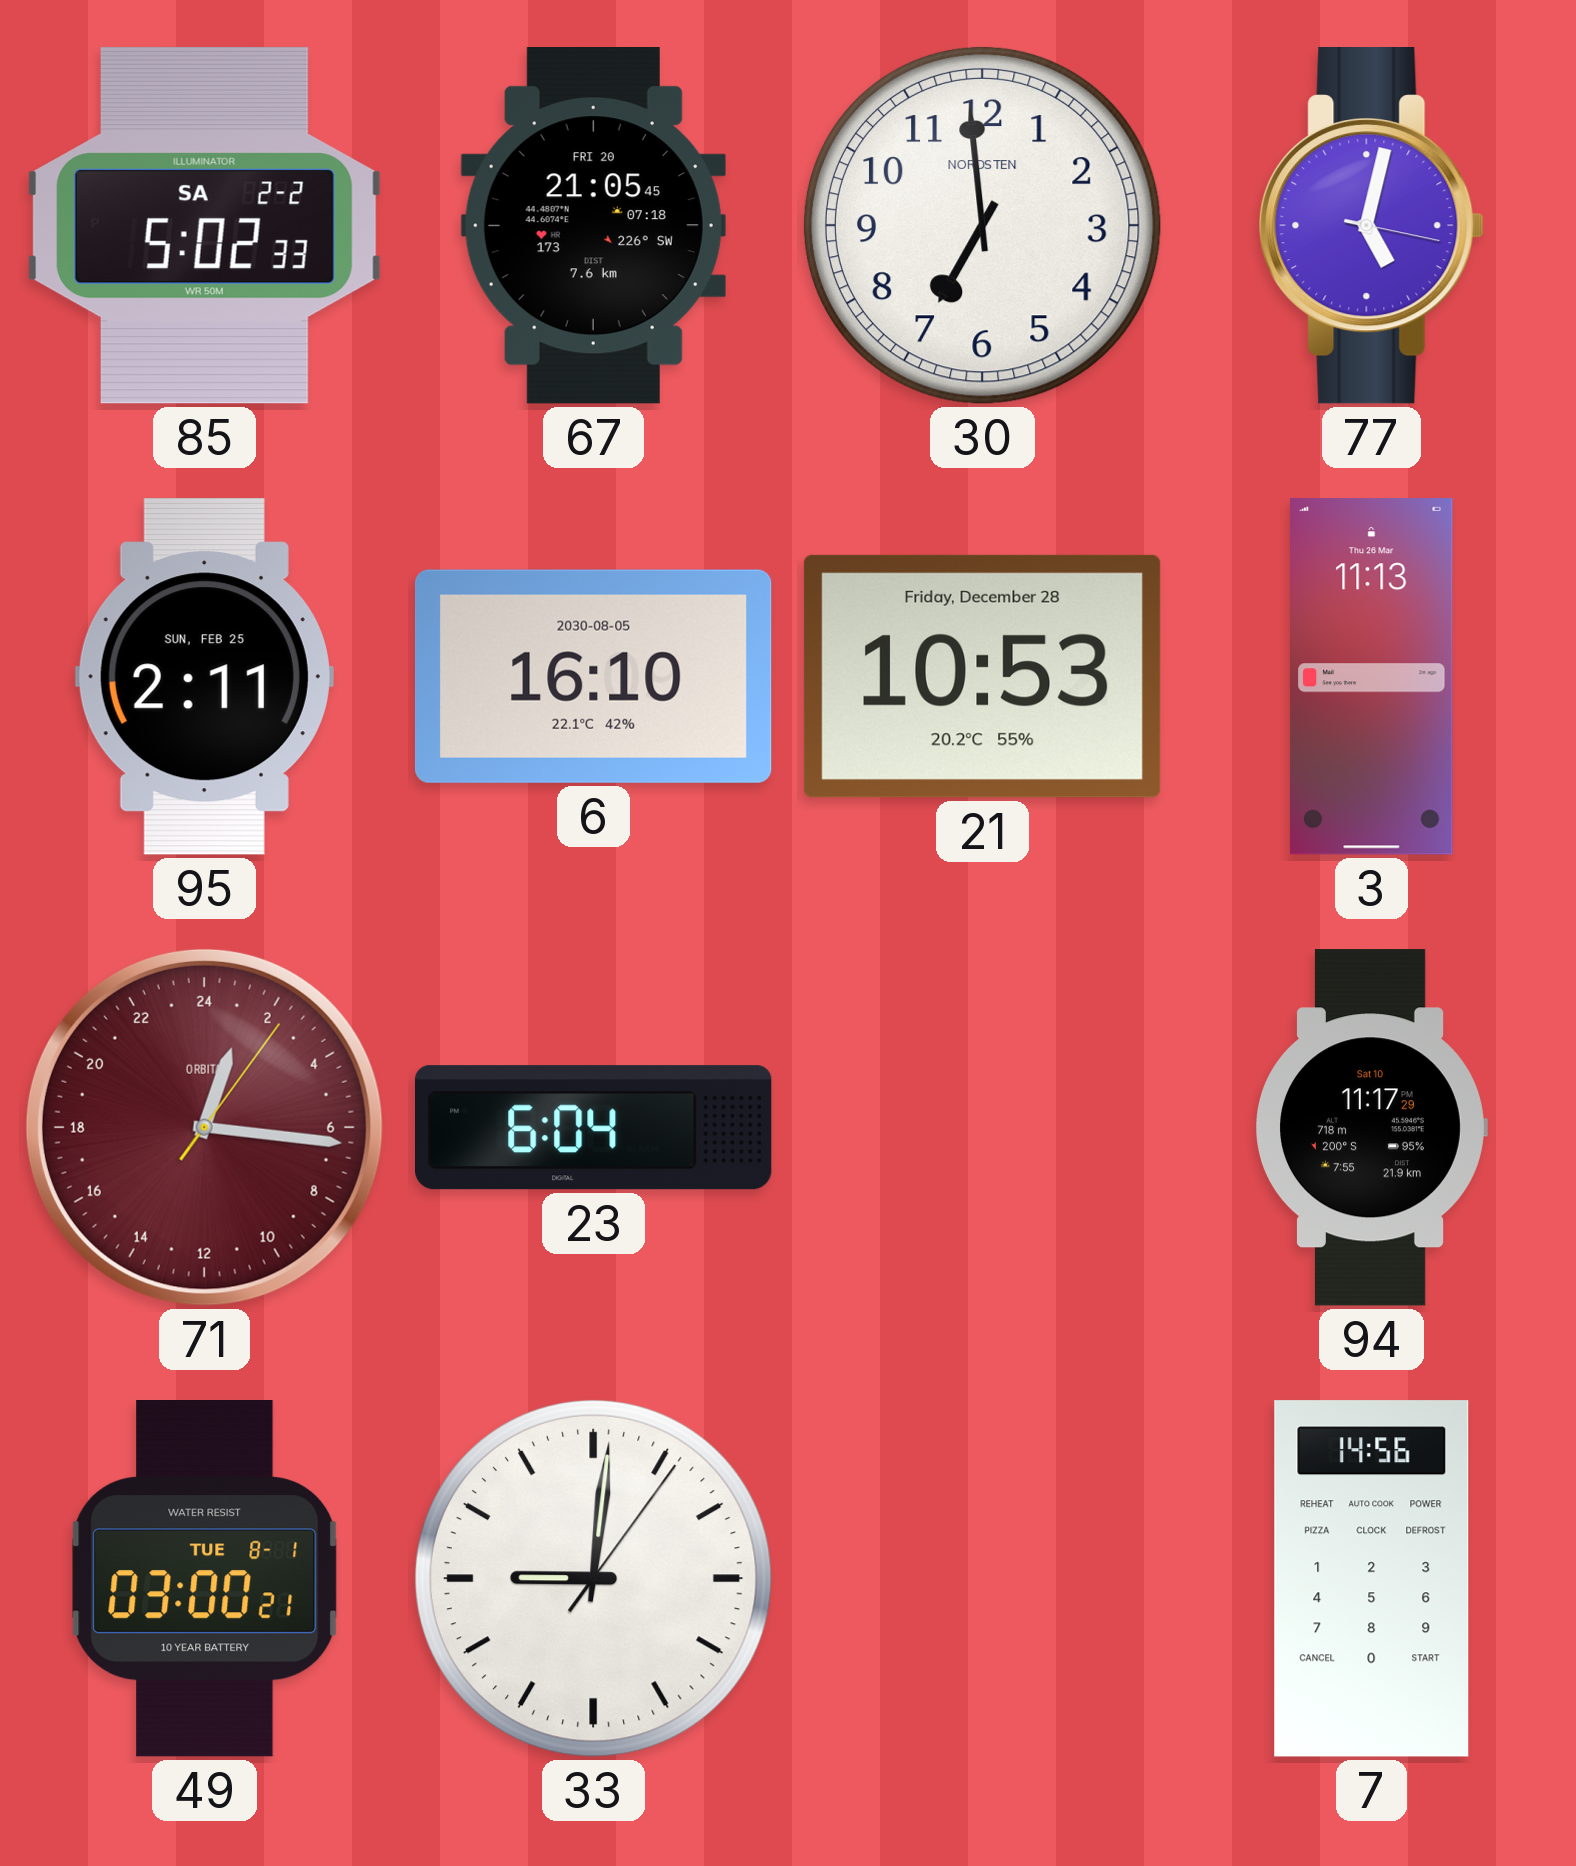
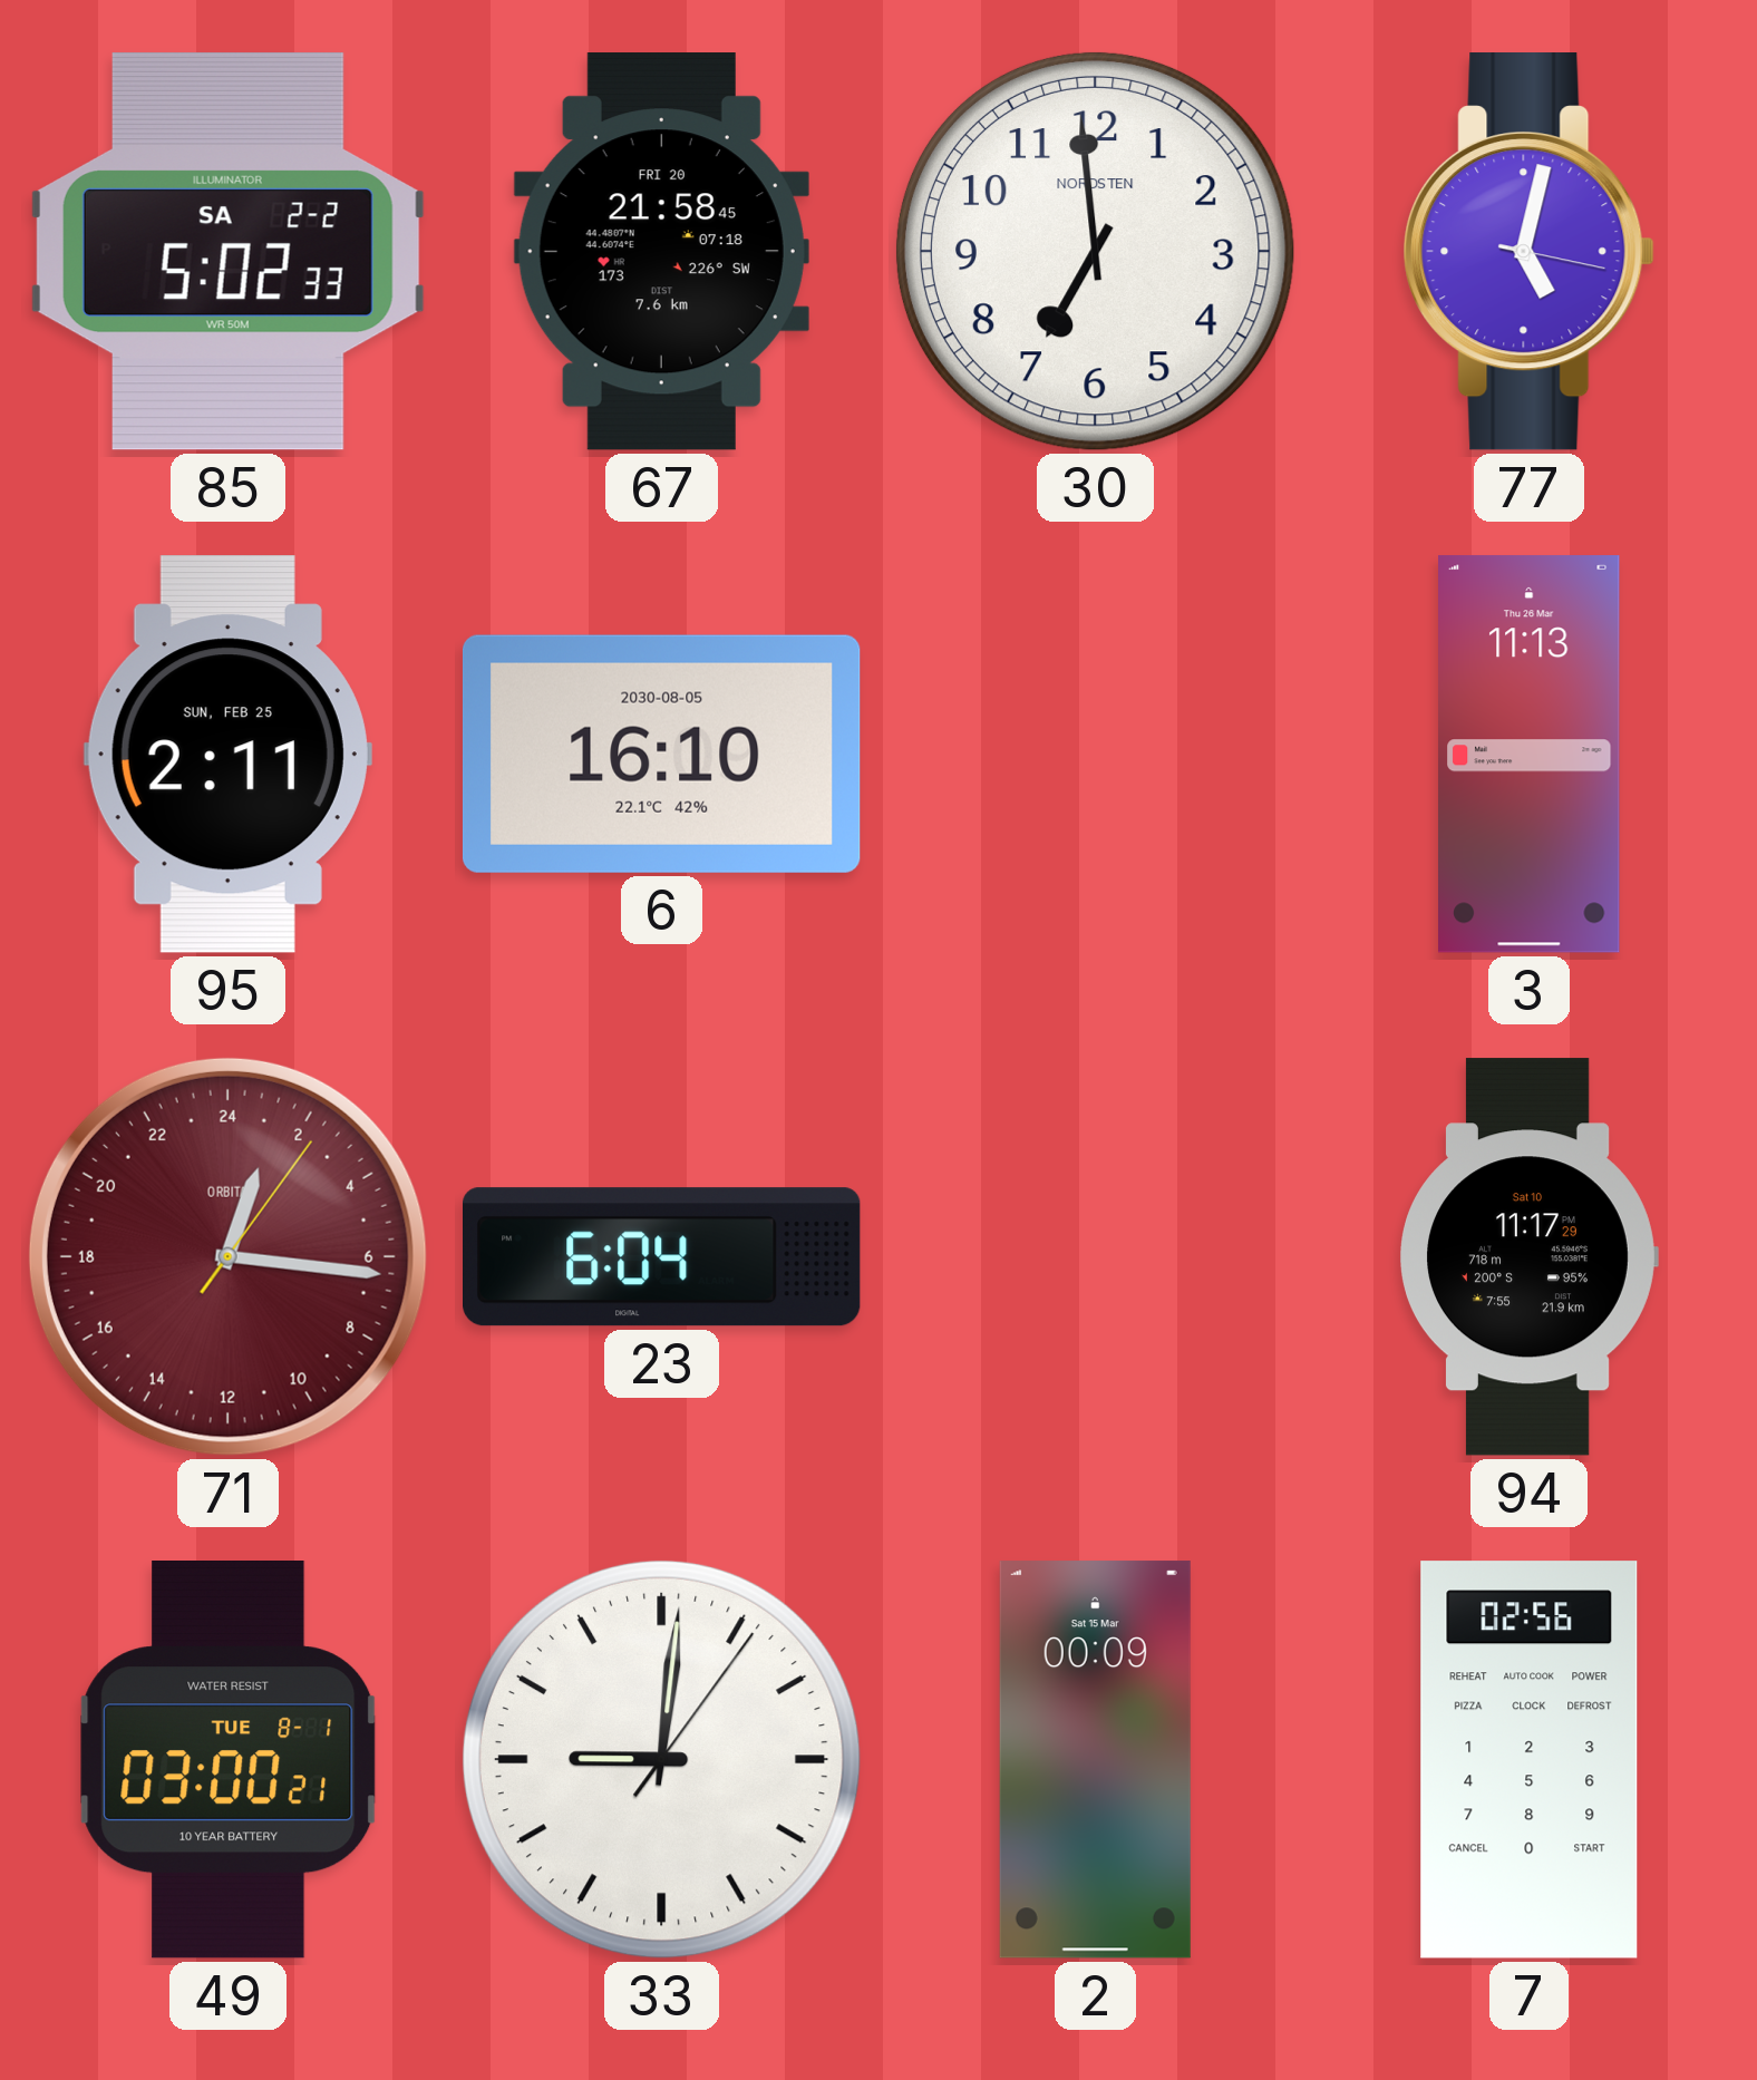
67: 21:05 -> 21:58
21: 10:53 -> none
2: none -> 00:09
7: 14:56 -> 02:56
